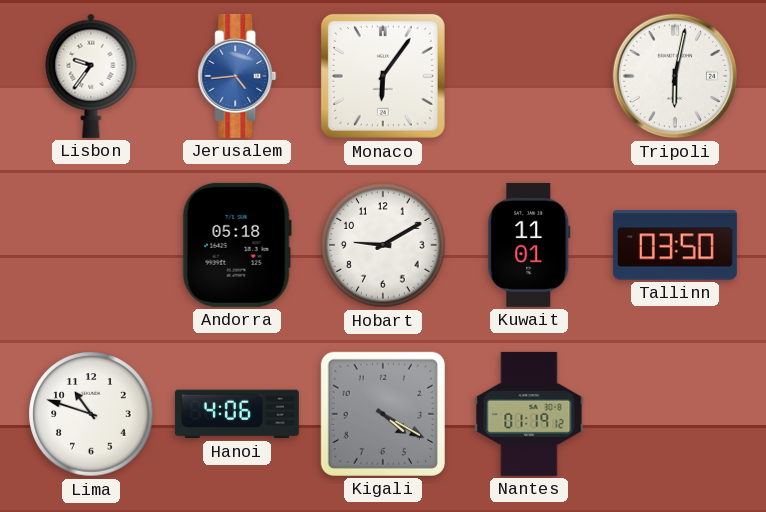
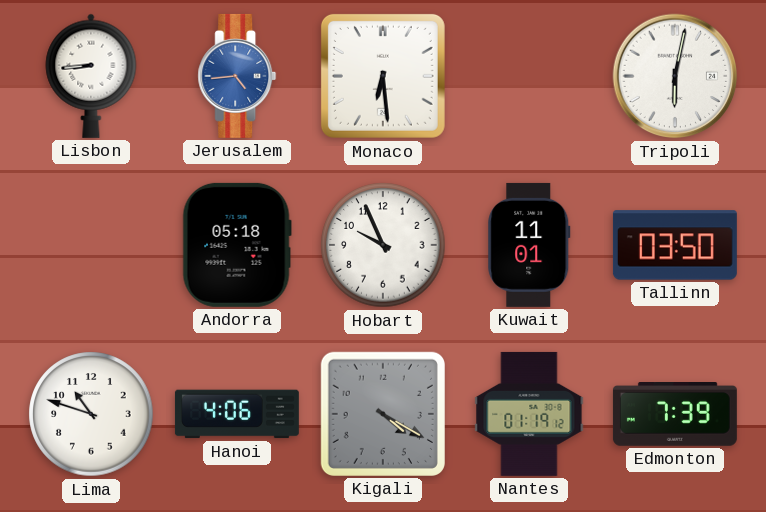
Lisbon: 9:36 -> 8:44
Monaco: 6:06 -> 6:29
Hobart: 9:10 -> 9:56
Edmonton: none -> 7:39
